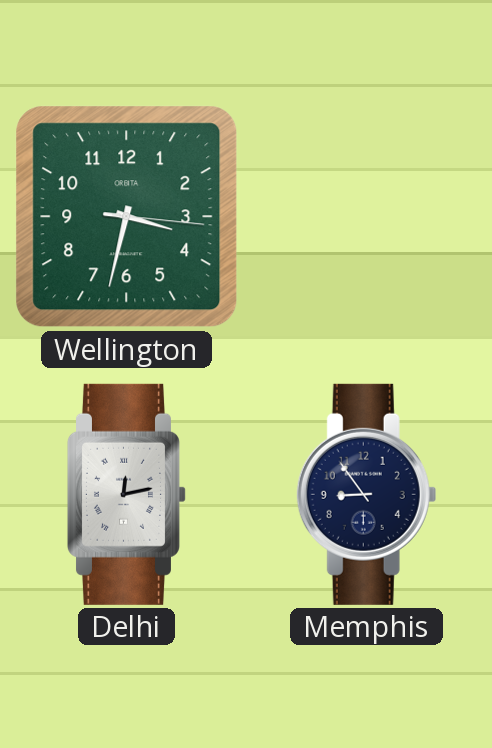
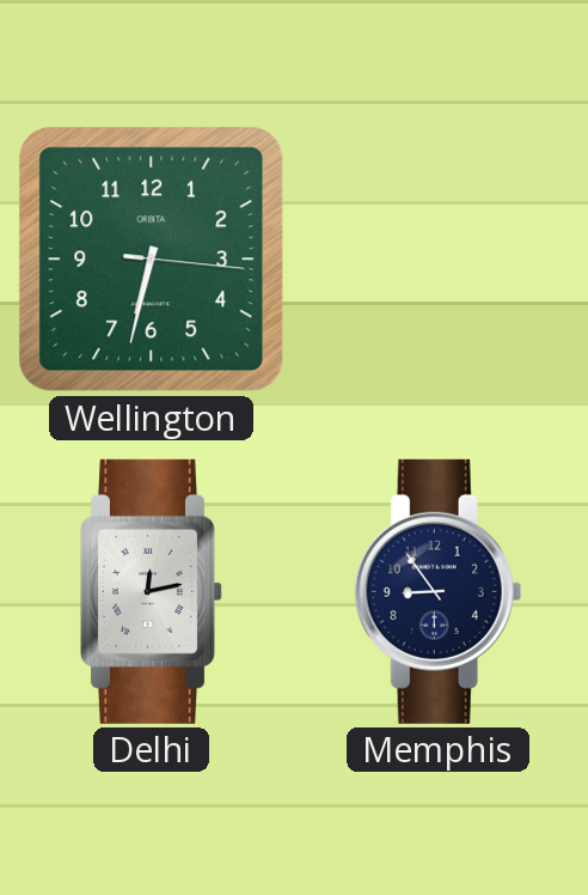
Wellington: 3:32 -> 6:32
